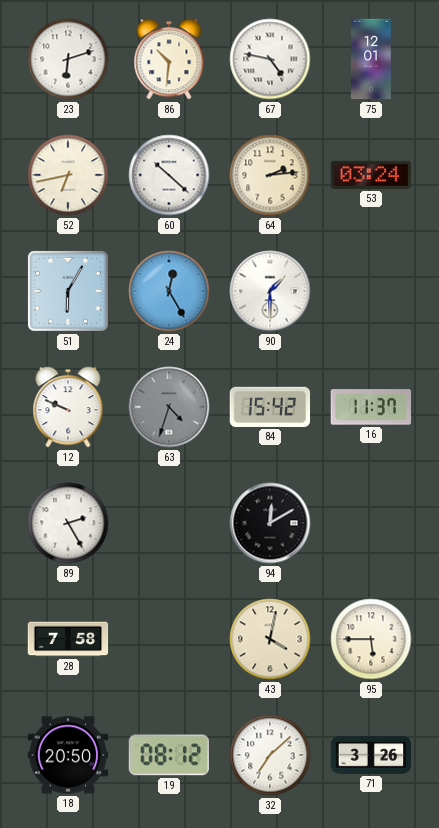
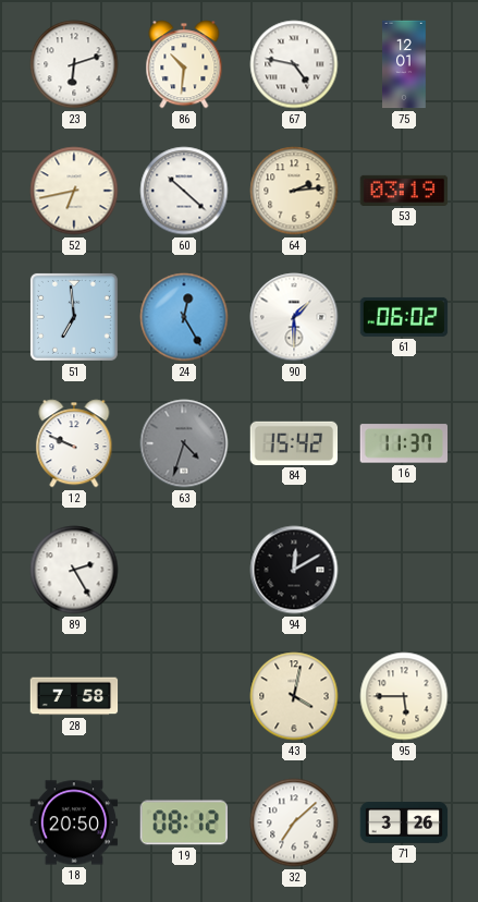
53: 03:24 -> 03:19
51: 6:05 -> 6:59
61: none -> 06:02
